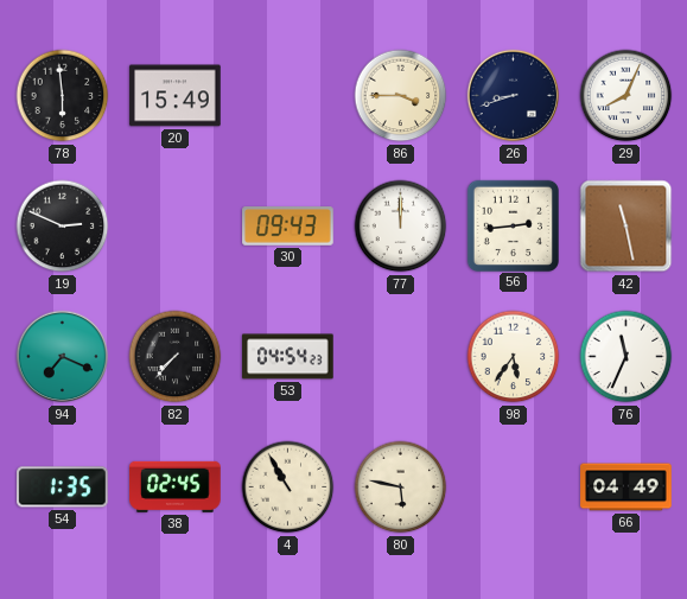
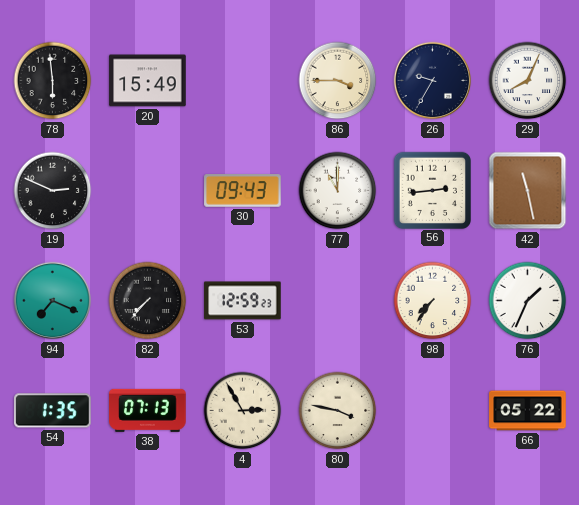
26: 8:42 -> 9:35
77: 12:00 -> 11:00
53: 04:54 -> 12:59
98: 5:36 -> 7:36
76: 11:34 -> 1:34
38: 02:45 -> 07:13
4: 10:55 -> 2:55
80: 5:47 -> 3:47
66: 04:49 -> 05:22
